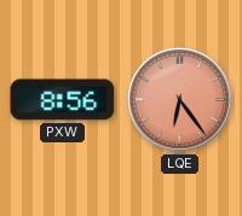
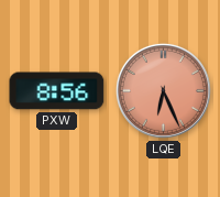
LQE: 6:24 -> 6:26
